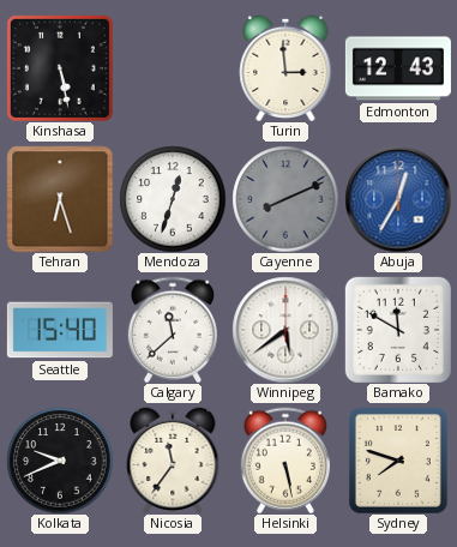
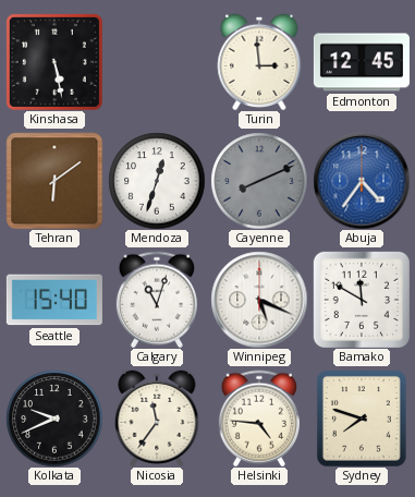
Edmonton: 12:43 -> 12:45
Tehran: 6:27 -> 6:09
Abuja: 12:35 -> 4:36
Calgary: 11:38 -> 11:03
Winnipeg: 5:39 -> 5:19
Helsinki: 5:28 -> 4:46
